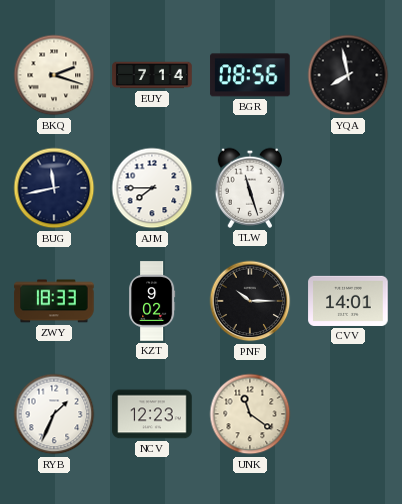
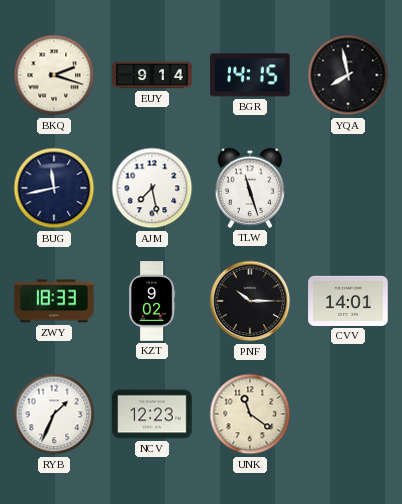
EUY: 7:14 -> 9:14
BGR: 08:56 -> 14:15
AJM: 7:45 -> 7:28
